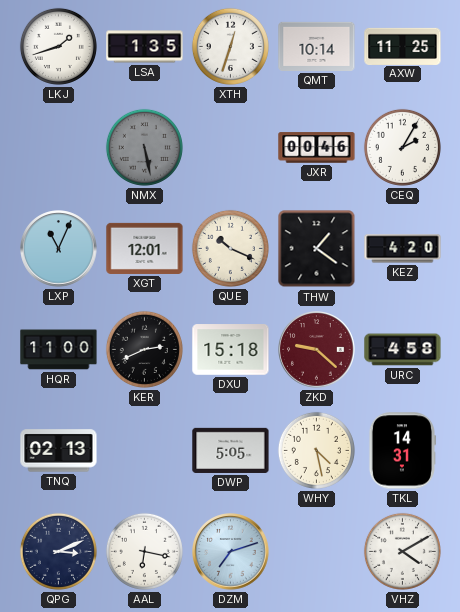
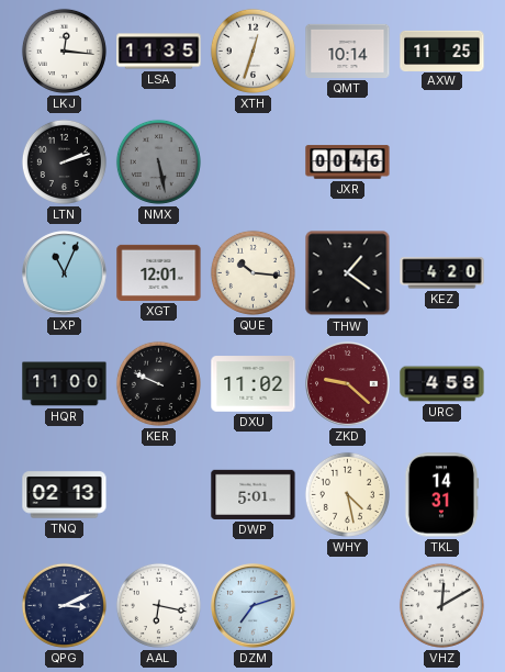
LKJ: 1:42 -> 12:16
LSA: 1:35 -> 11:35
LTN: none -> 2:12
CEQ: 2:05 -> none
QUE: 10:19 -> 10:16
KER: 2:41 -> 9:49
DXU: 15:18 -> 11:02
DWP: 5:05 -> 5:01
VHZ: 4:10 -> 12:10
